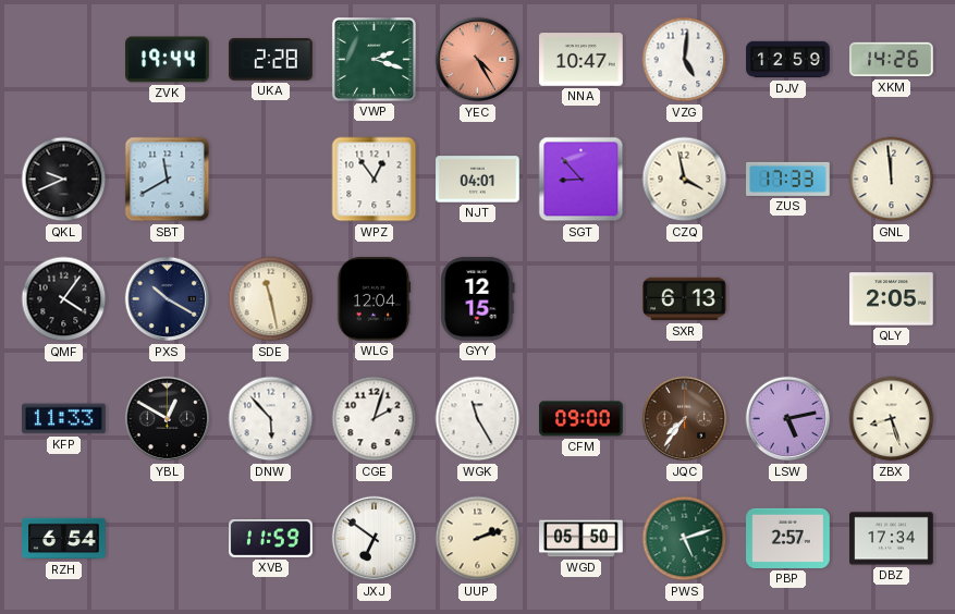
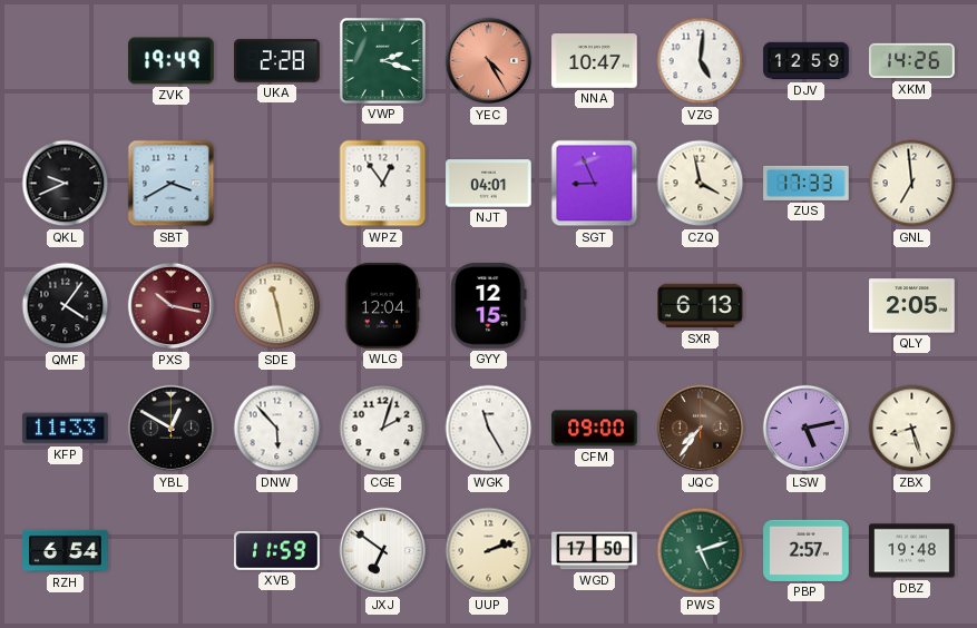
ZVK: 19:44 -> 19:49
SBT: 11:40 -> 3:40
SGT: 8:53 -> 8:56
GNL: 11:59 -> 6:59
PXS: 10:20 -> 10:17
PXS dial: navy -> burgundy
WGD: 05:50 -> 17:50
DBZ: 17:34 -> 19:48
